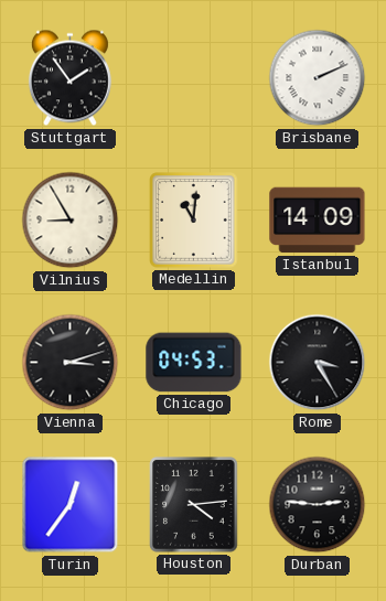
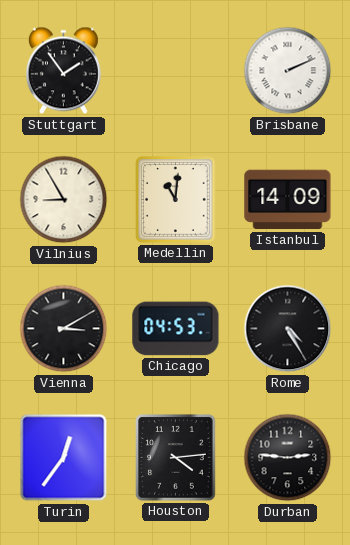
Vienna: 3:12 -> 3:10
Rome: 3:25 -> 4:25
